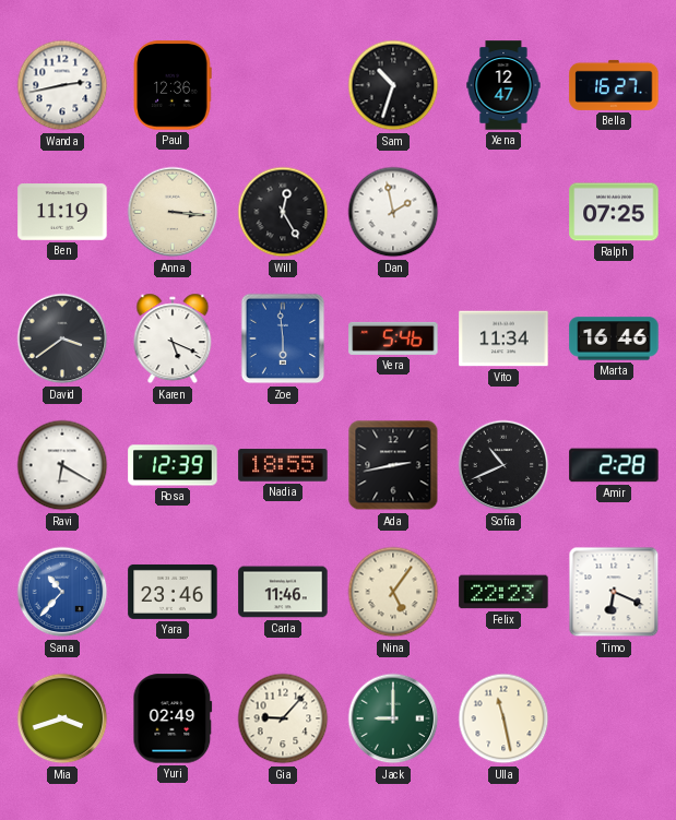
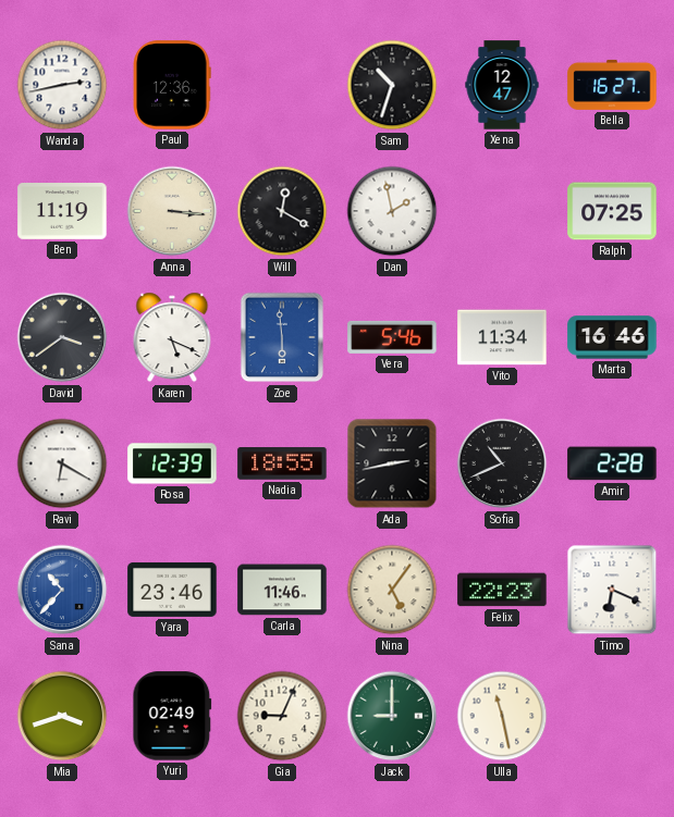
Will: 12:25 -> 12:20
Gia: 9:07 -> 9:04
